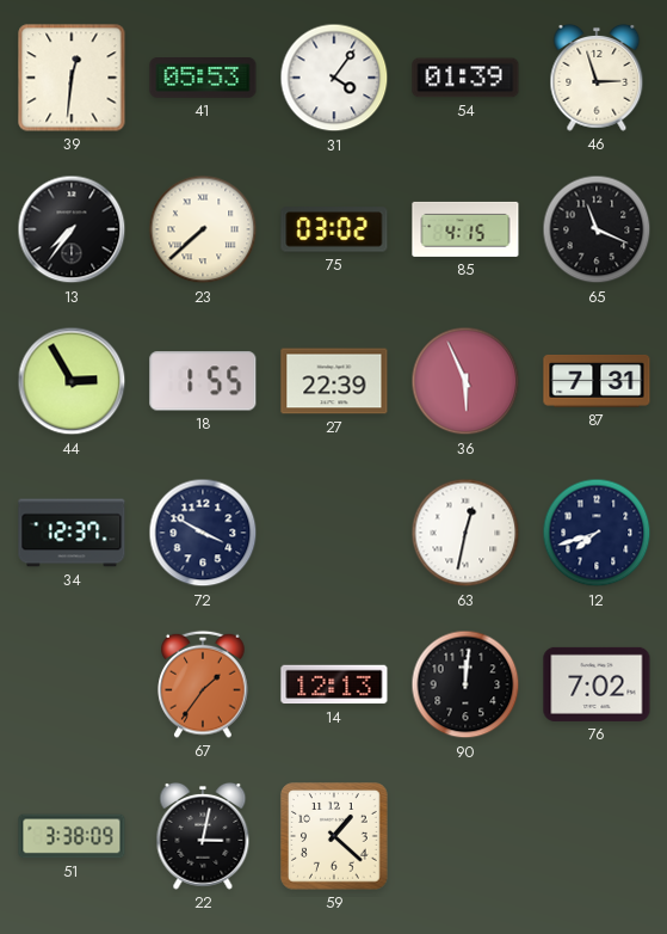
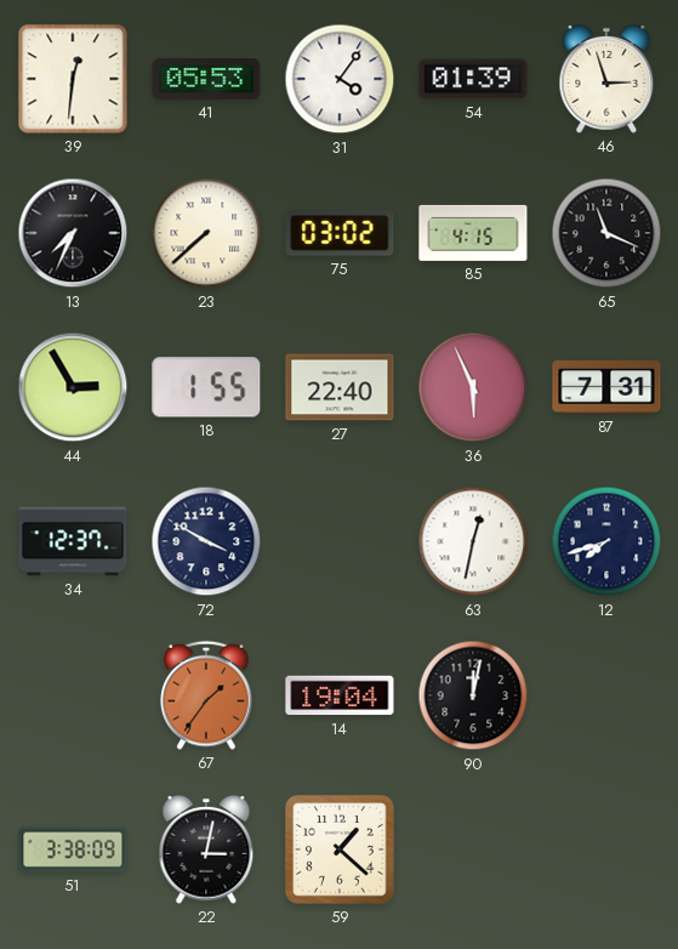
13: 7:36 -> 7:34
27: 22:39 -> 22:40
14: 12:13 -> 19:04
90: 12:01 -> 12:02
76: 7:02 -> none
